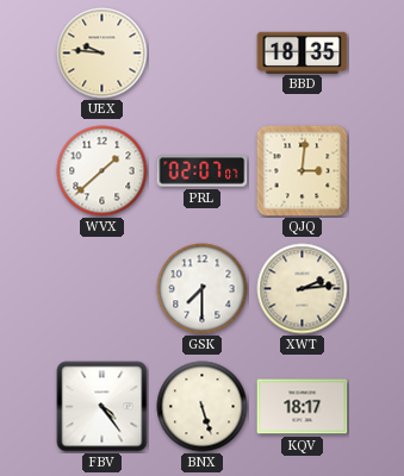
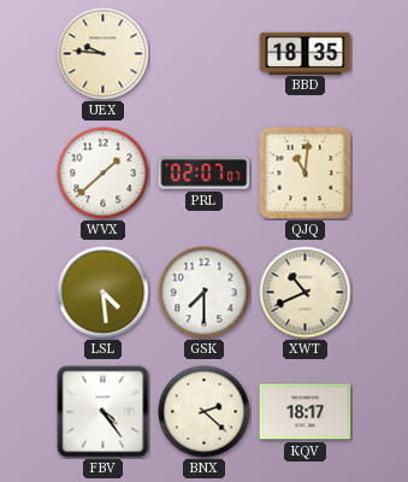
QJQ: 3:01 -> 11:01
LSL: none -> 4:29
XWT: 2:14 -> 10:41
BNX: 5:27 -> 2:22
